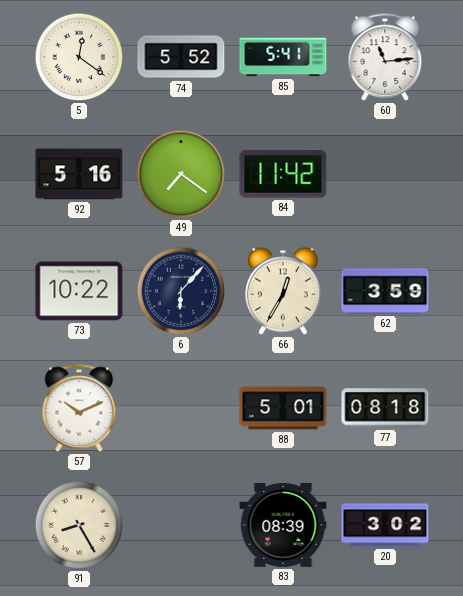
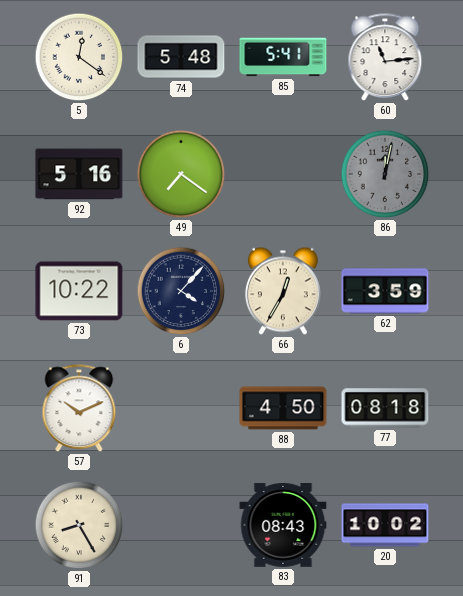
74: 5:52 -> 5:48
84: 11:42 -> none
86: none -> 12:02
6: 6:07 -> 4:07
88: 5:01 -> 4:50
83: 08:39 -> 08:43
20: 3:02 -> 10:02
